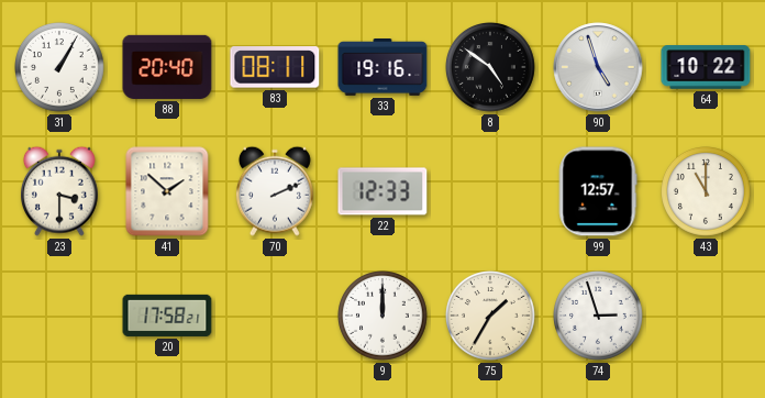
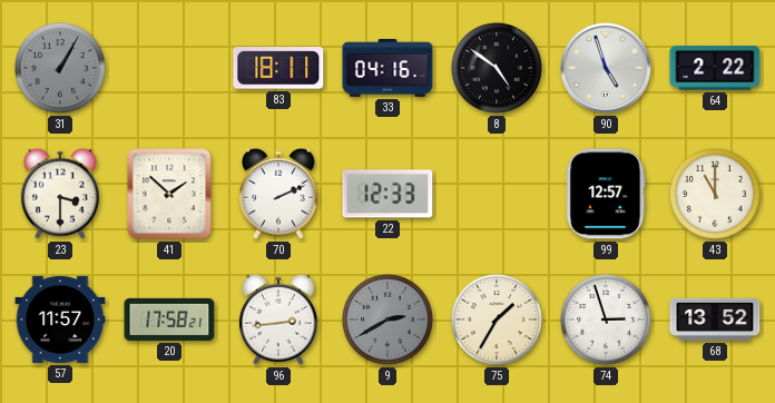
31 dial: white -> grey
88: 20:40 -> none
83: 08:11 -> 18:11
33: 19:16 -> 04:16
64: 10:22 -> 2:22
57: none -> 11:57
96: none -> 2:44
9: 12:00 -> 2:40
9 dial: white -> grey
68: none -> 13:52
